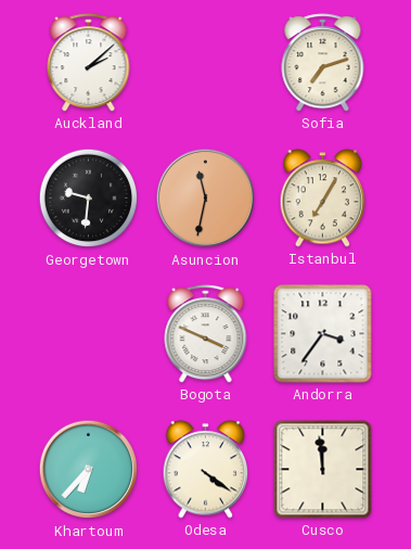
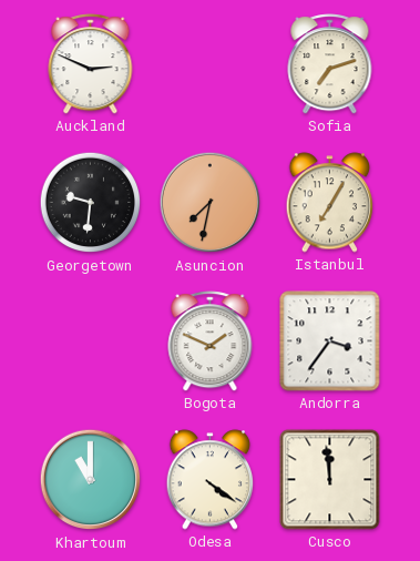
Auckland: 2:08 -> 2:49
Asuncion: 11:32 -> 7:32
Bogota: 3:49 -> 1:49
Khartoum: 6:37 -> 11:00
